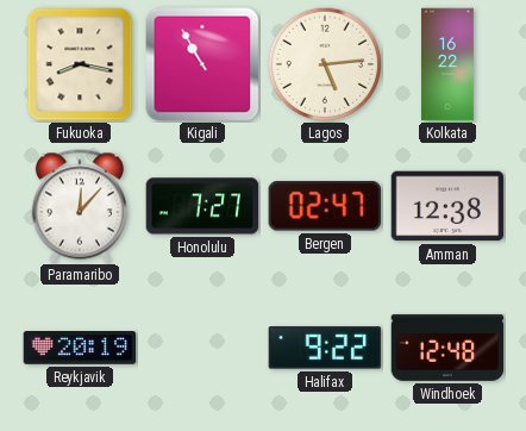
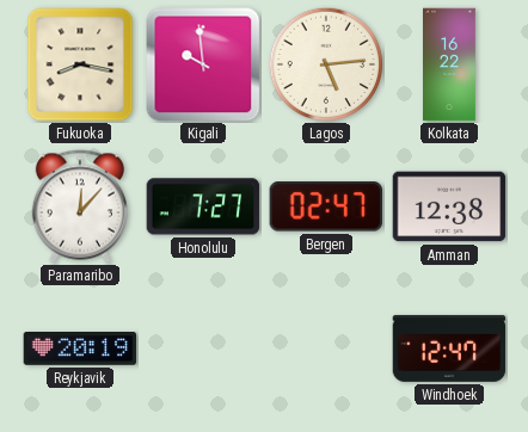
Kigali: 10:55 -> 9:59
Halifax: 9:22 -> none
Windhoek: 12:48 -> 12:47
